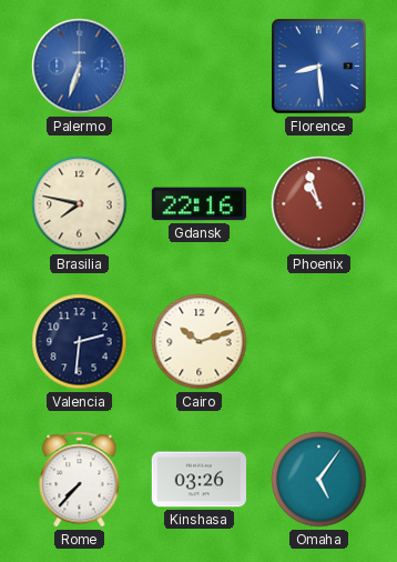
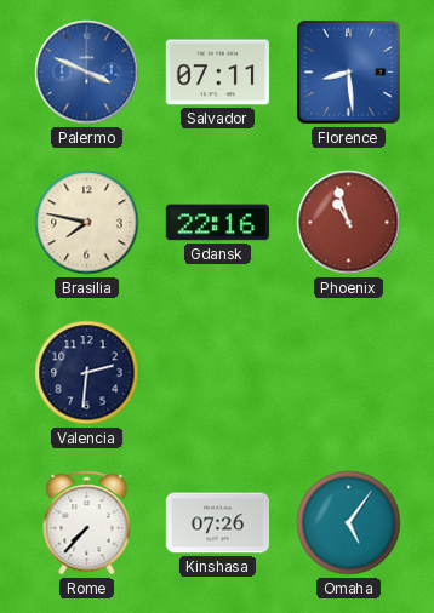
Palermo: 6:33 -> 3:49
Salvador: none -> 07:11
Cairo: 10:12 -> none
Kinshasa: 03:26 -> 07:26
